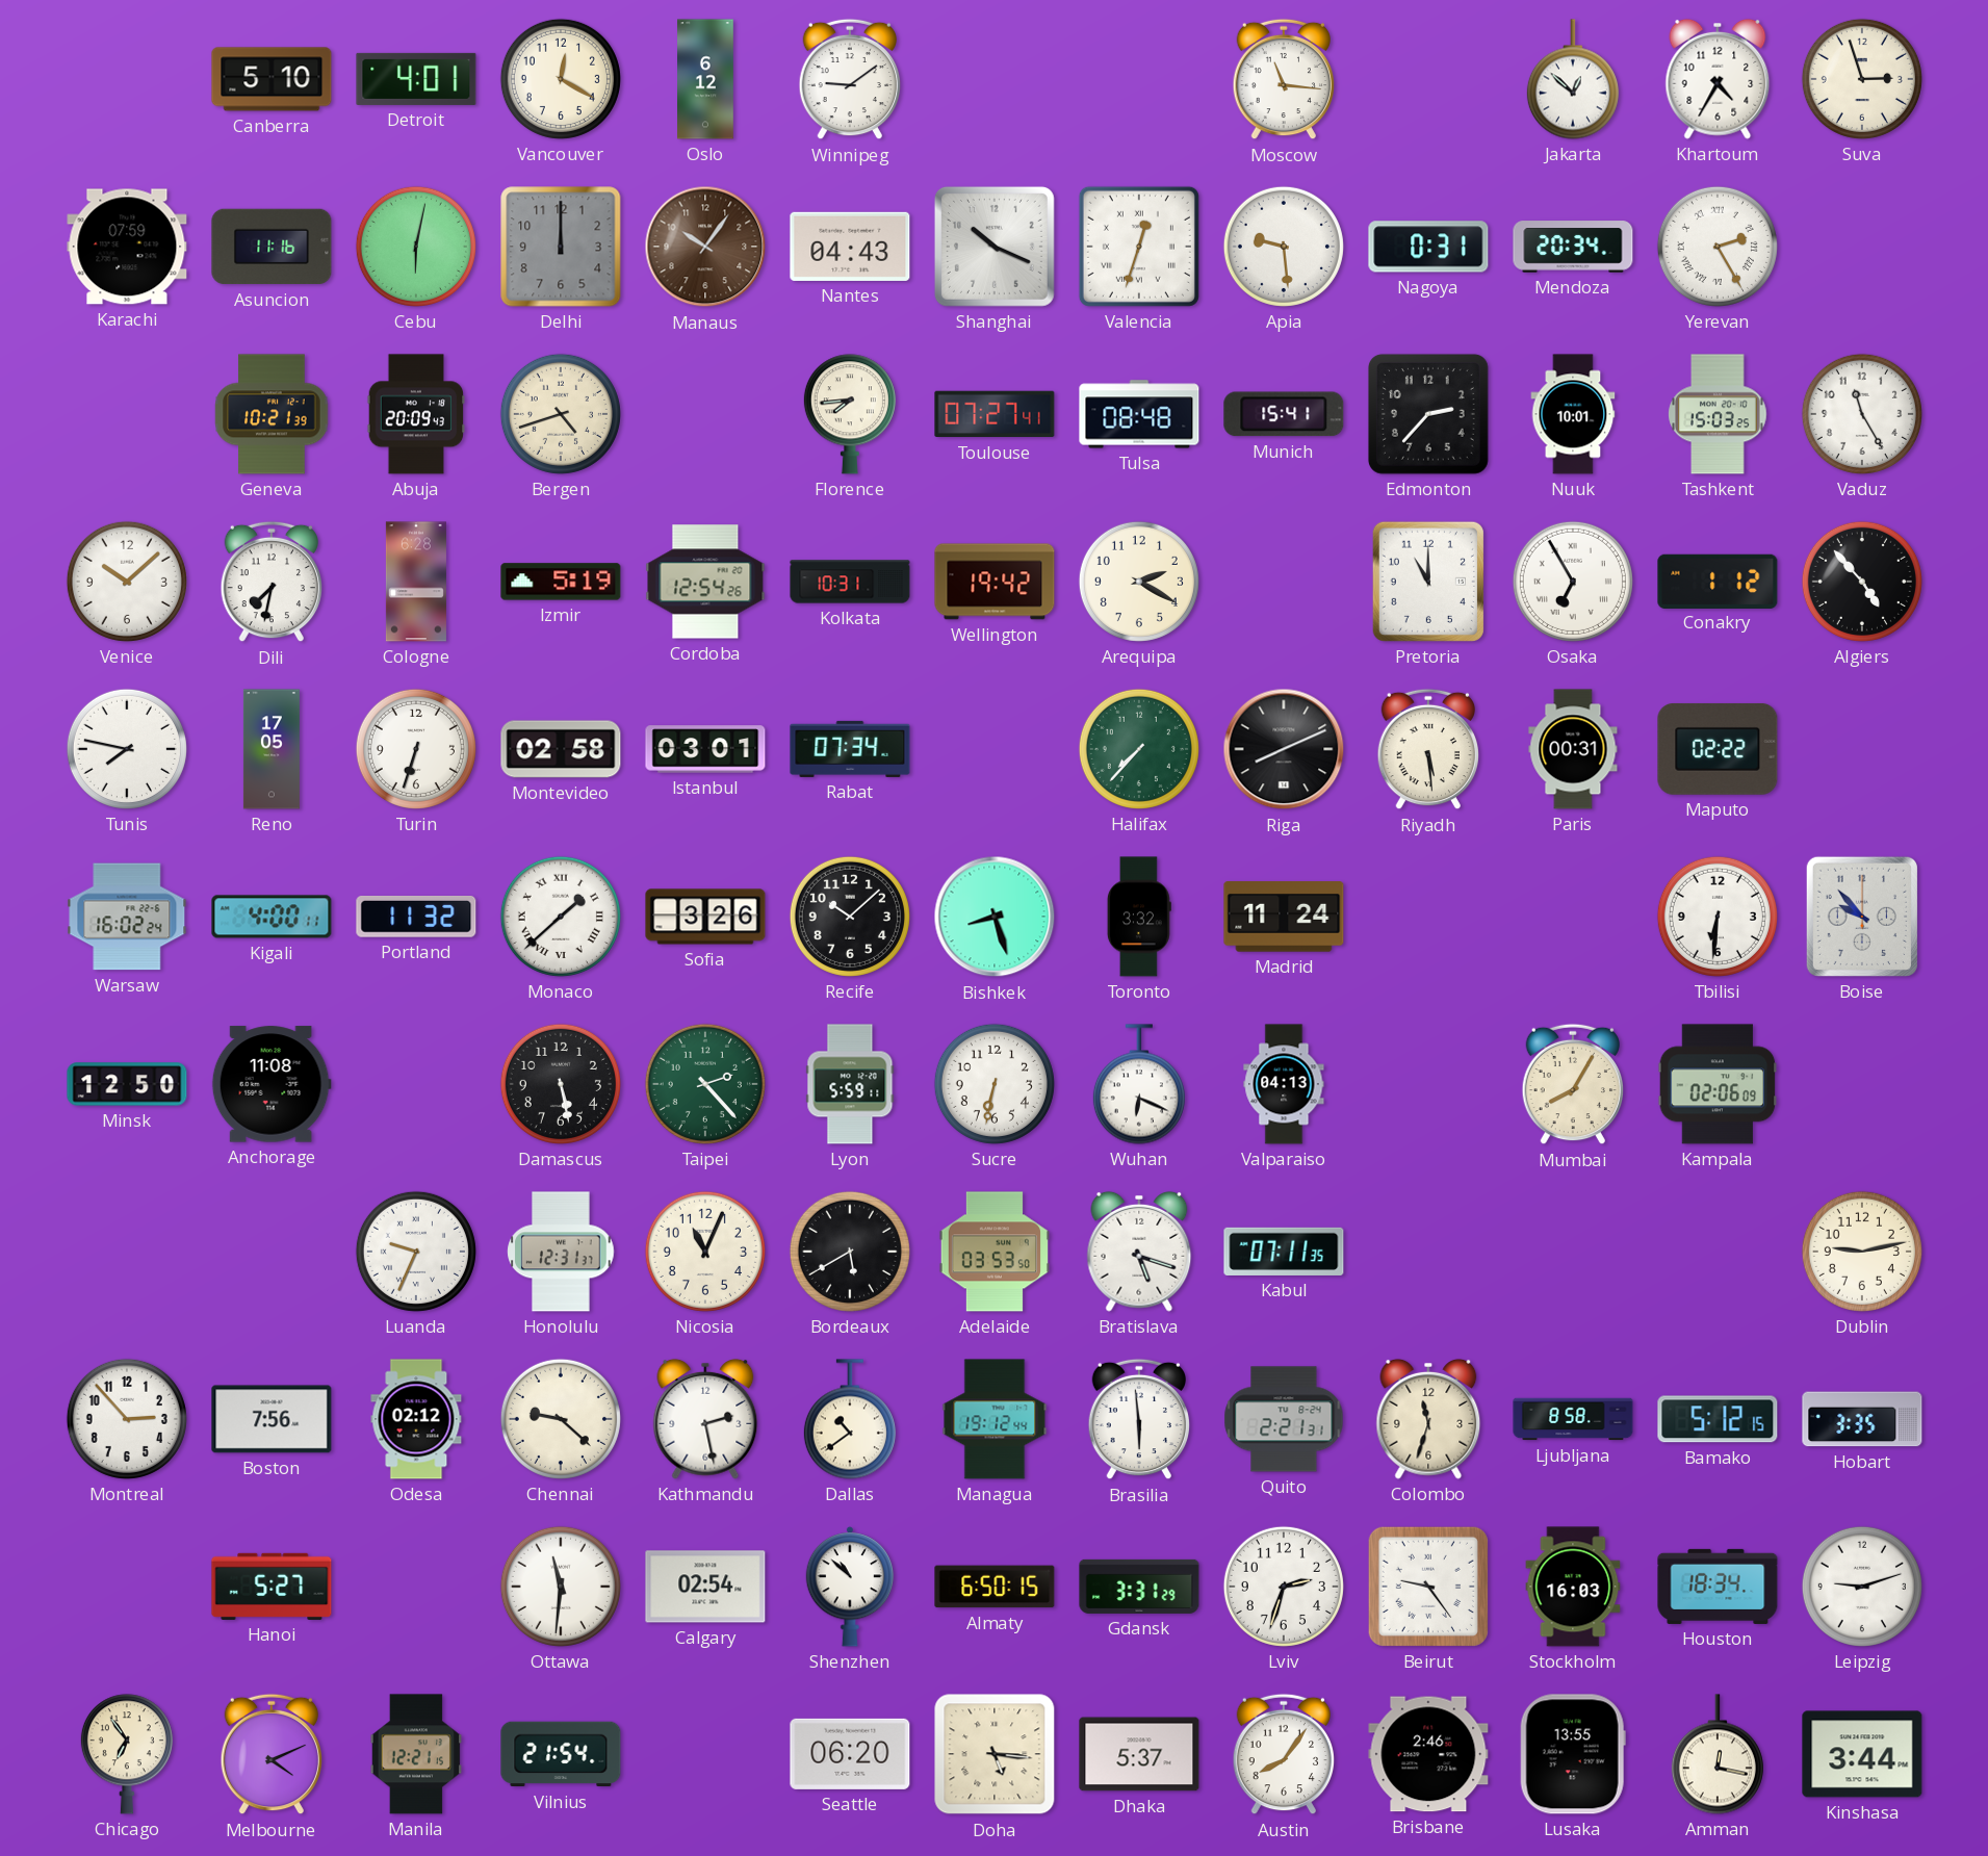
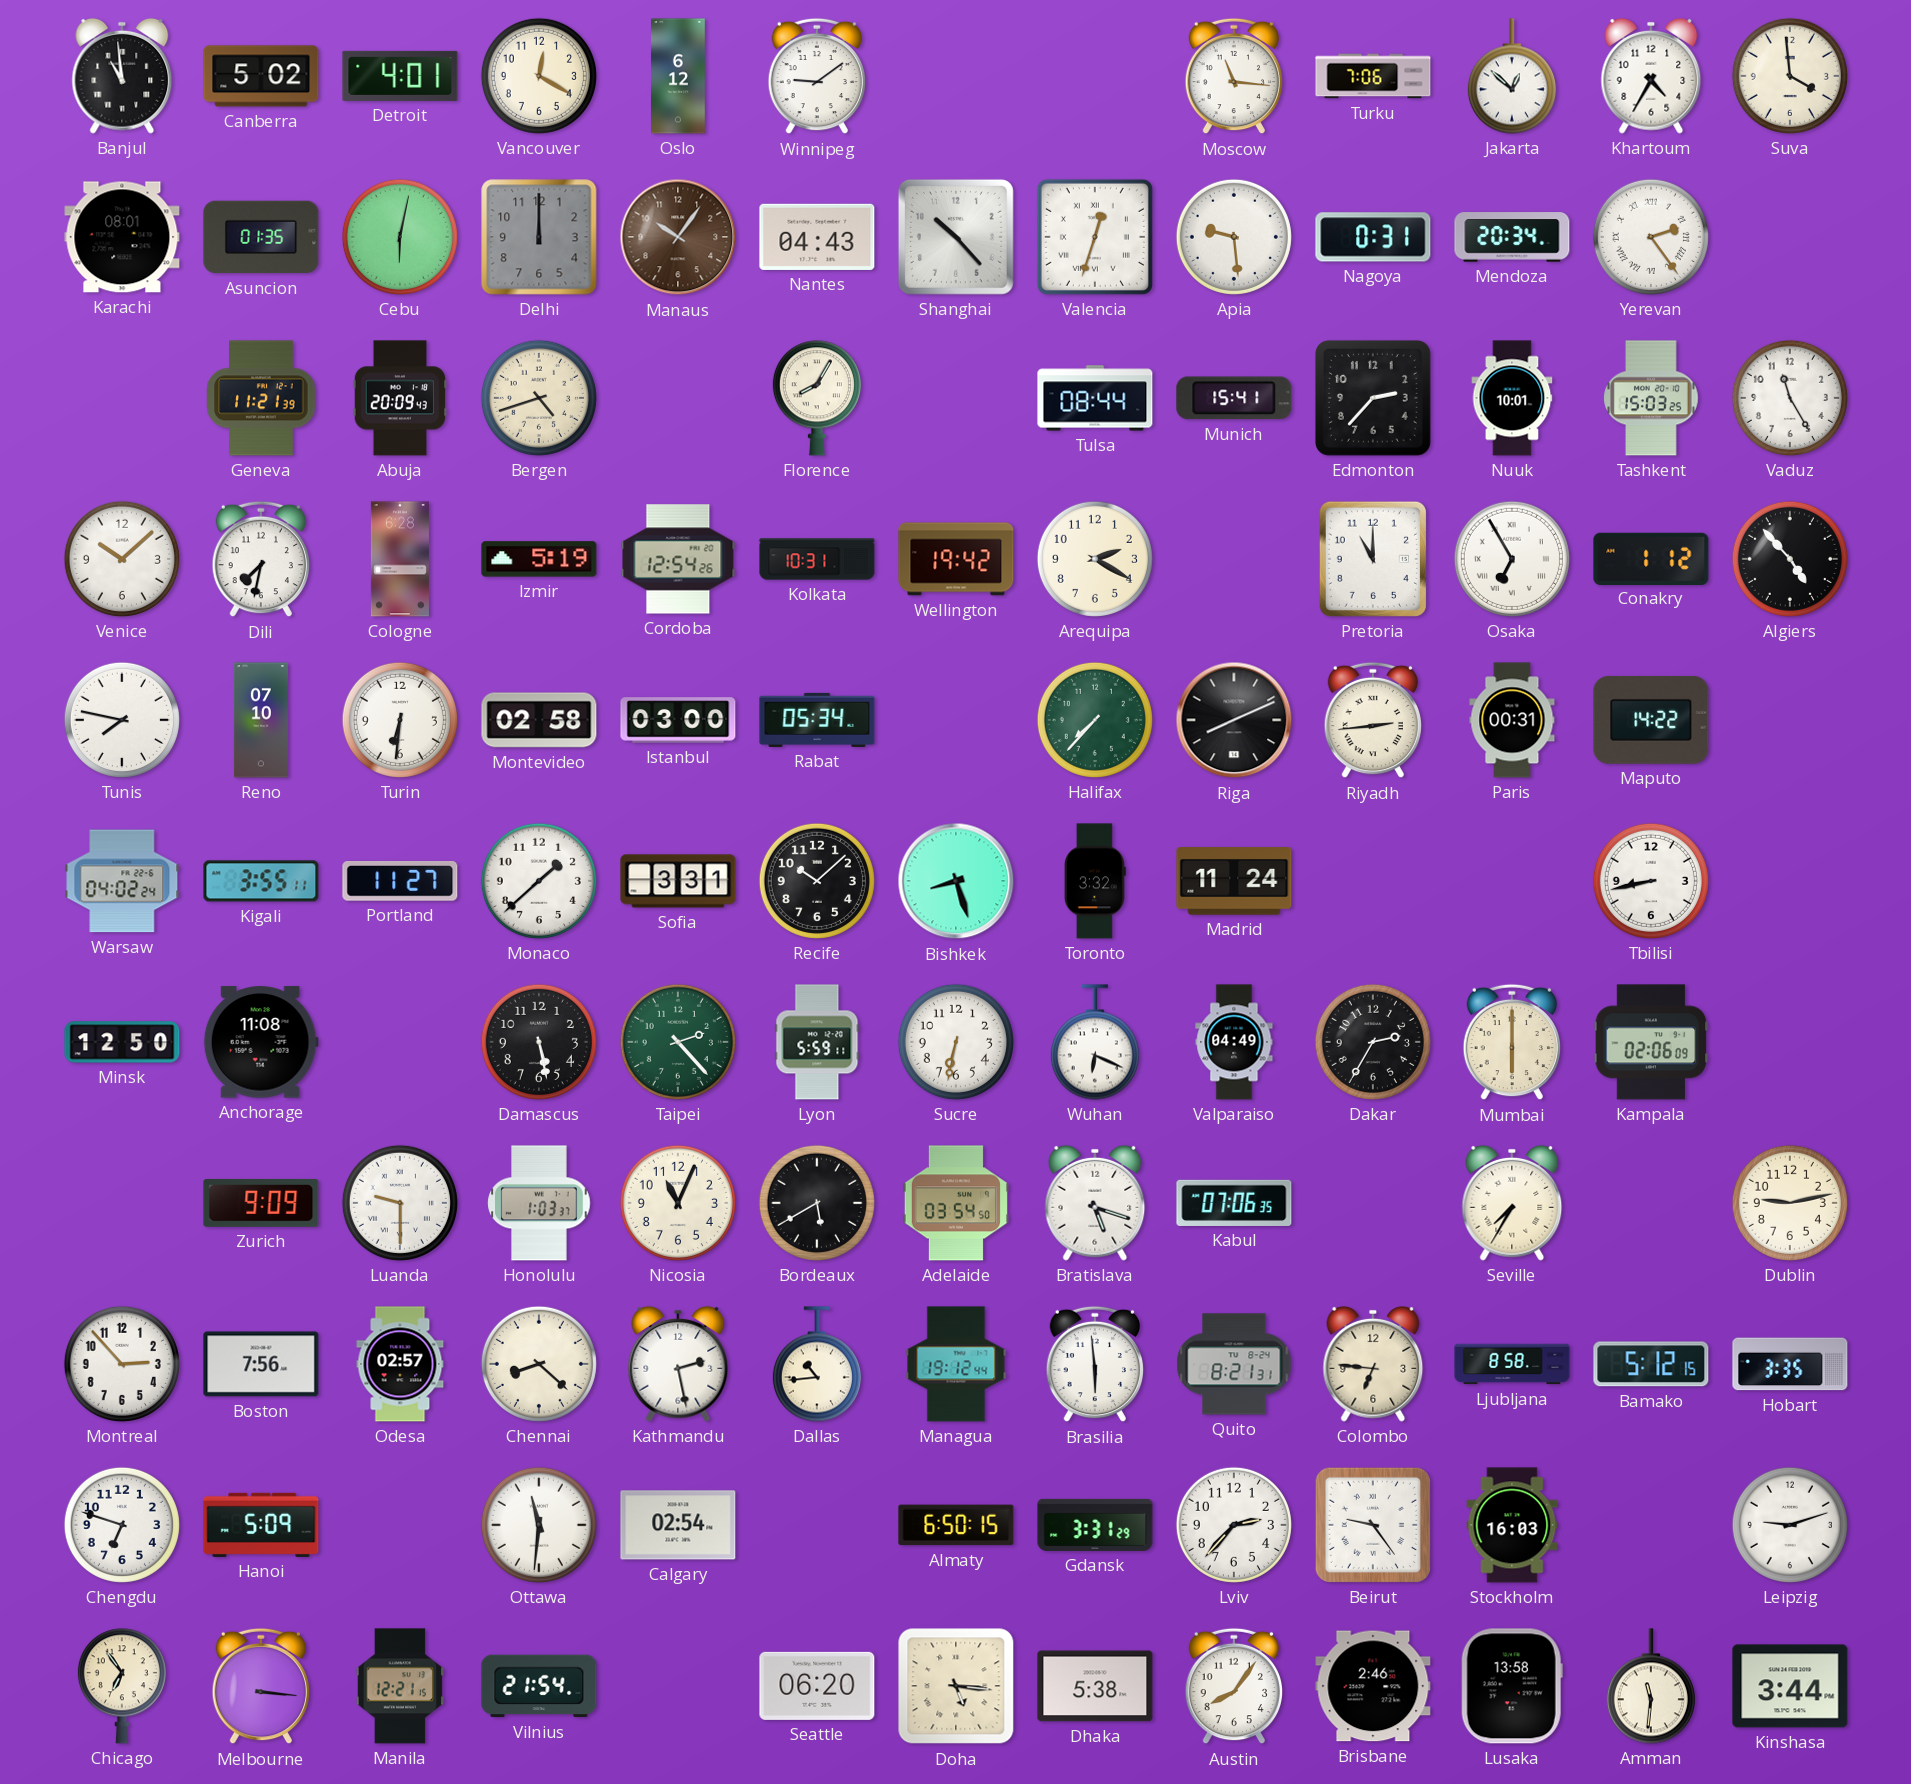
Banjul: none -> 10:59
Canberra: 5:10 -> 5:02
Turku: none -> 7:06
Suva: 2:57 -> 3:59
Karachi: 07:59 -> 08:01
Asuncion: 11:16 -> 01:35
Shanghai: 10:19 -> 10:23
Yerevan: 2:25 -> 2:24
Geneva: 10:21 -> 11:21
Florence: 7:44 -> 8:05
Toulouse: 07:27 -> none
Tulsa: 08:48 -> 08:44
Reno: 17:05 -> 07:10
Turin: 6:33 -> 6:31
Istanbul: 03:01 -> 03:00
Rabat: 07:34 -> 05:34
Riyadh: 5:29 -> 2:44
Maputo: 02:22 -> 14:22
Warsaw: 16:02 -> 04:02
Kigali: 4:00 -> 3:55
Portland: 11:32 -> 11:27
Monaco numerals: Roman -> Arabic
Sofia: 3:26 -> 3:31
Tbilisi: 6:31 -> 8:43
Boise: 9:53 -> none
Valparaiso: 04:13 -> 04:49
Dakar: none -> 2:35
Mumbai: 8:05 -> 6:00
Zurich: none -> 9:09
Luanda: 9:34 -> 9:30
Honolulu: 12:31 -> 1:03
Adelaide: 03:53 -> 03:54
Kabul: 07:11 -> 07:06
Seville: none -> 7:35
Odesa: 02:12 -> 02:57
Chennai: 9:22 -> 8:22
Dallas: 10:39 -> 10:44
Quito: 2:21 -> 8:21
Colombo: 11:33 -> 6:46
Chengdu: none -> 6:48
Hanoi: 5:27 -> 5:09
Shenzhen: 10:52 -> none
Lviv: 2:33 -> 2:37
Houston: 18:34 -> none
Melbourne: 4:11 -> 3:16
Dhaka: 5:37 -> 5:38
Lusaka: 13:55 -> 13:58
Amman: 12:17 -> 11:31
